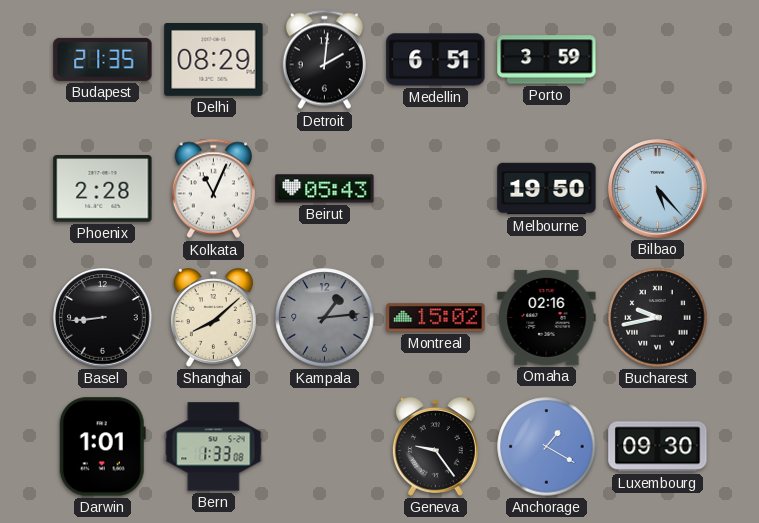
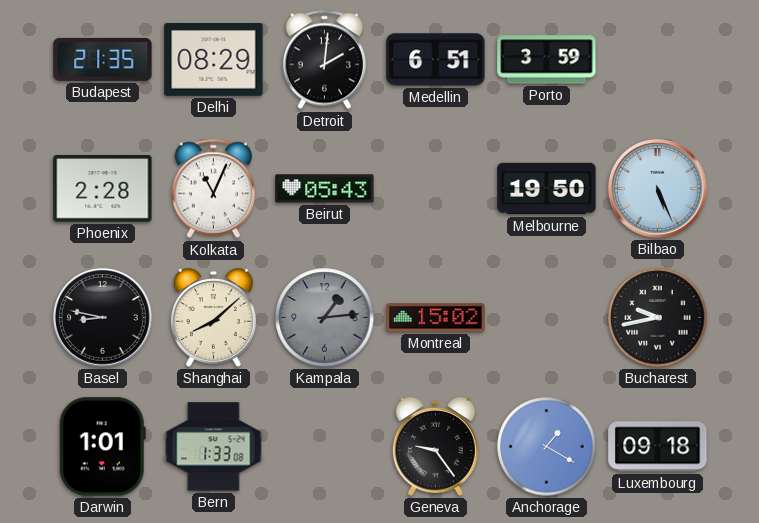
Bilbao: 5:23 -> 5:26
Basel: 8:44 -> 8:47
Omaha: 02:16 -> none
Luxembourg: 09:30 -> 09:18
